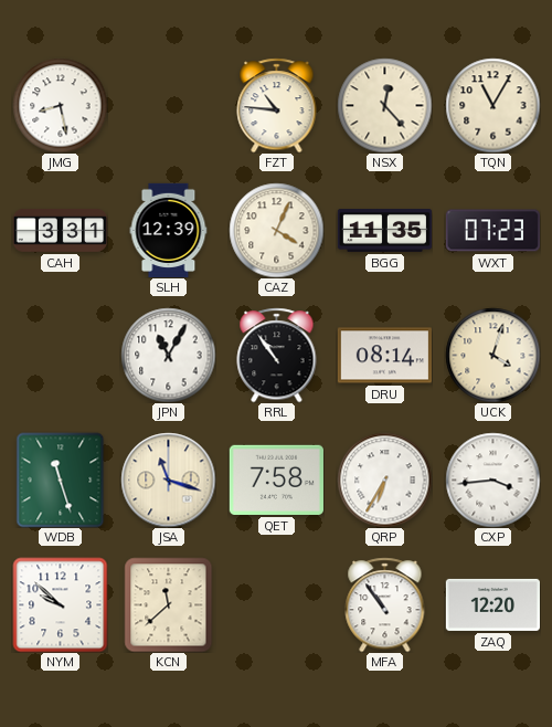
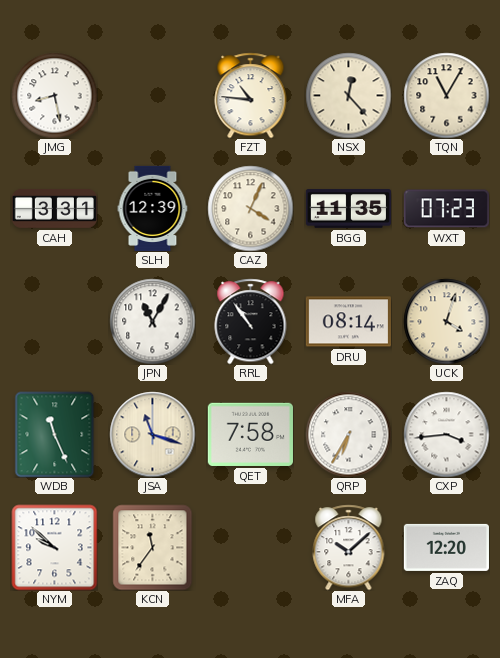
WDB: 11:27 -> 11:26
KCN: 11:38 -> 11:36
MFA: 10:54 -> 10:08
